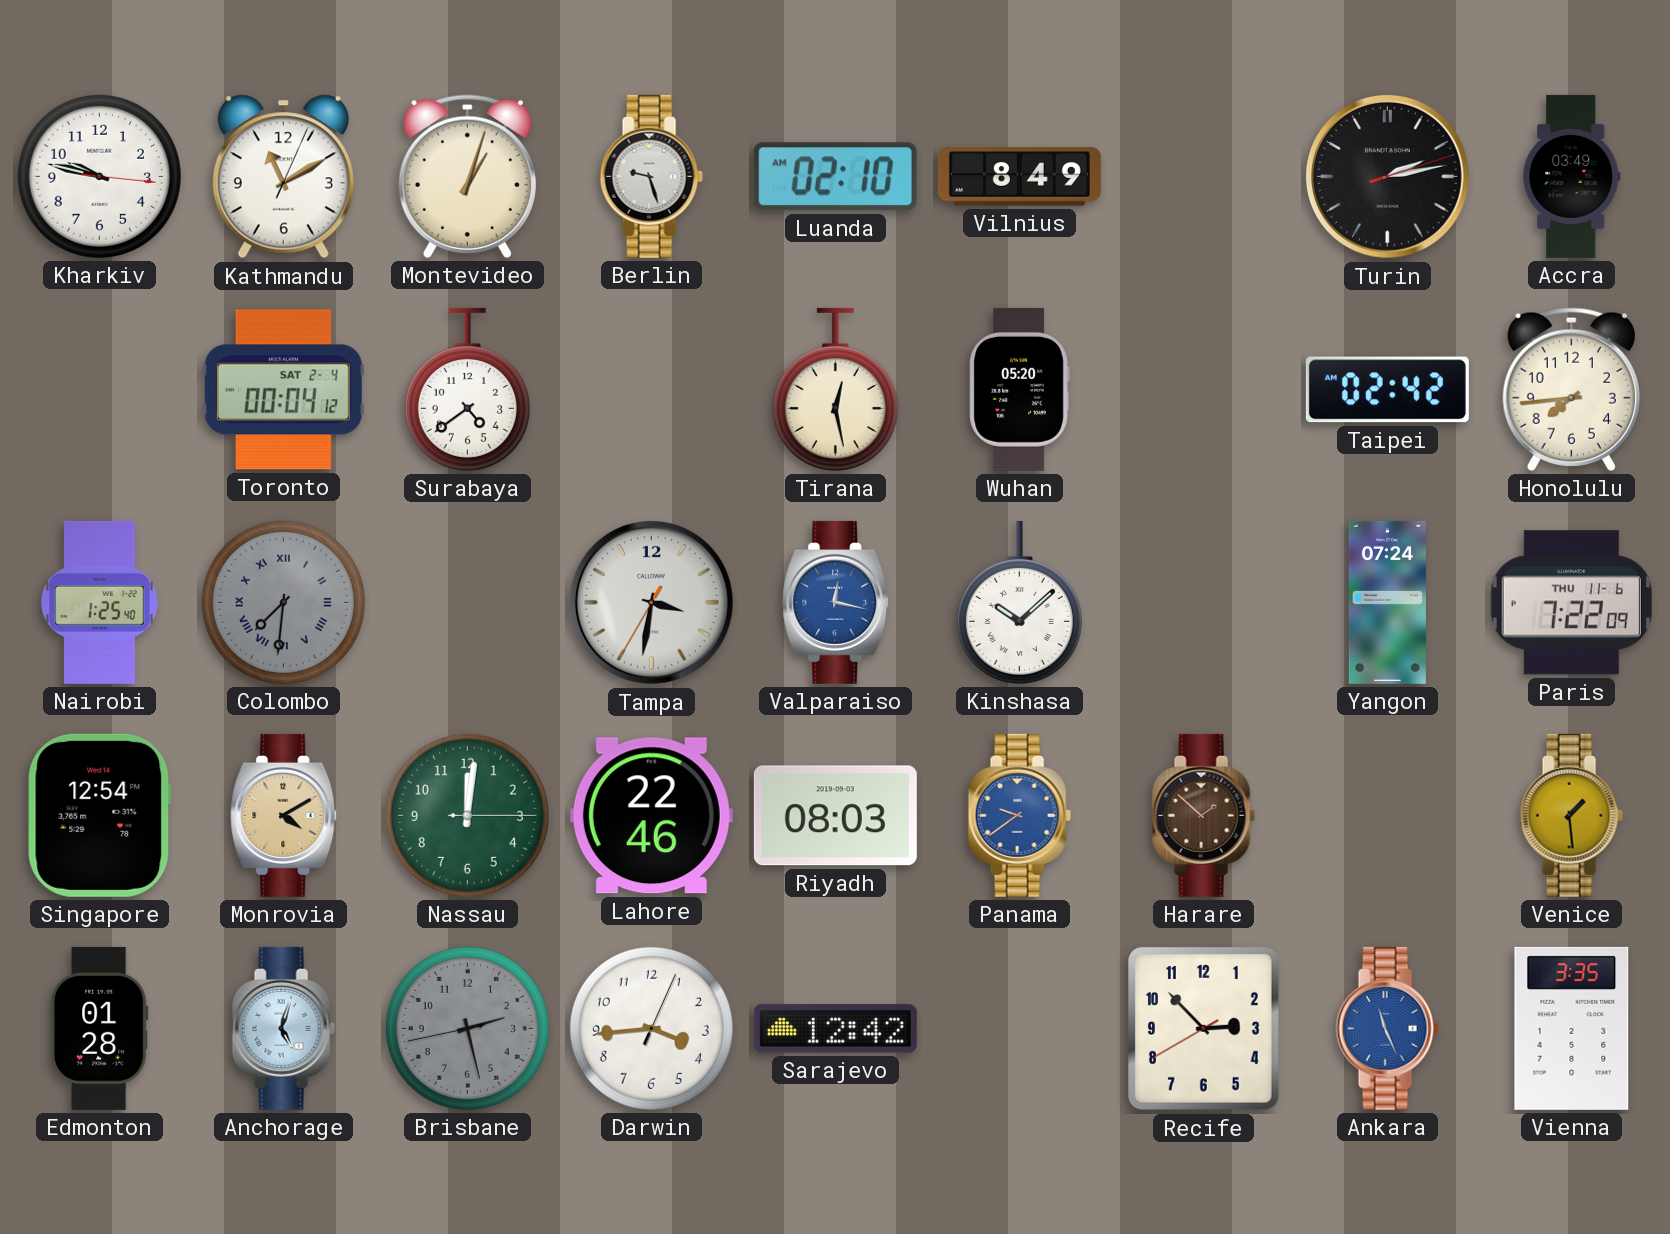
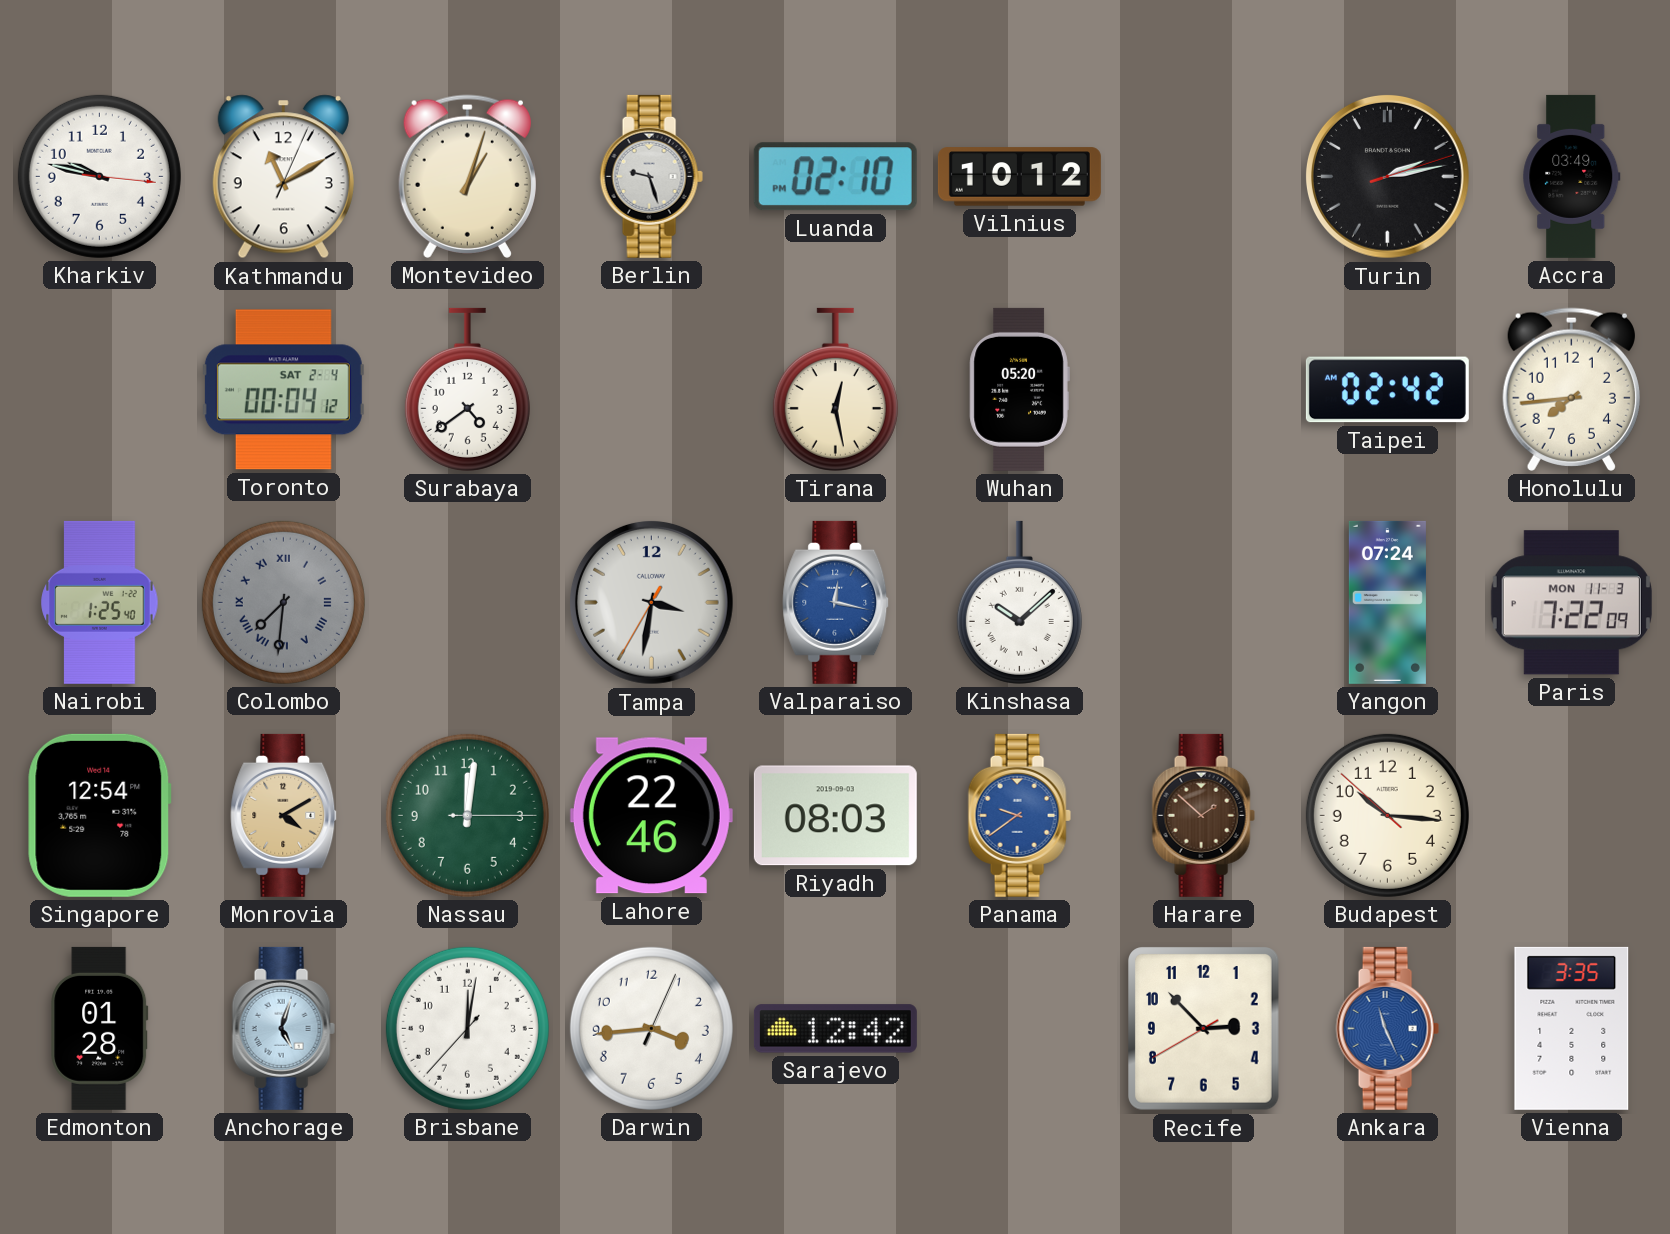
Luanda: 02:10 AM -> 02:10 PM
Vilnius: 8:49 -> 10:12
Paris date: THU 11-6 -> MON 11-3
Budapest: none -> 10:15
Venice: 1:29 -> none
Brisbane: 2:27 -> 12:01
Brisbane dial: grey -> white
